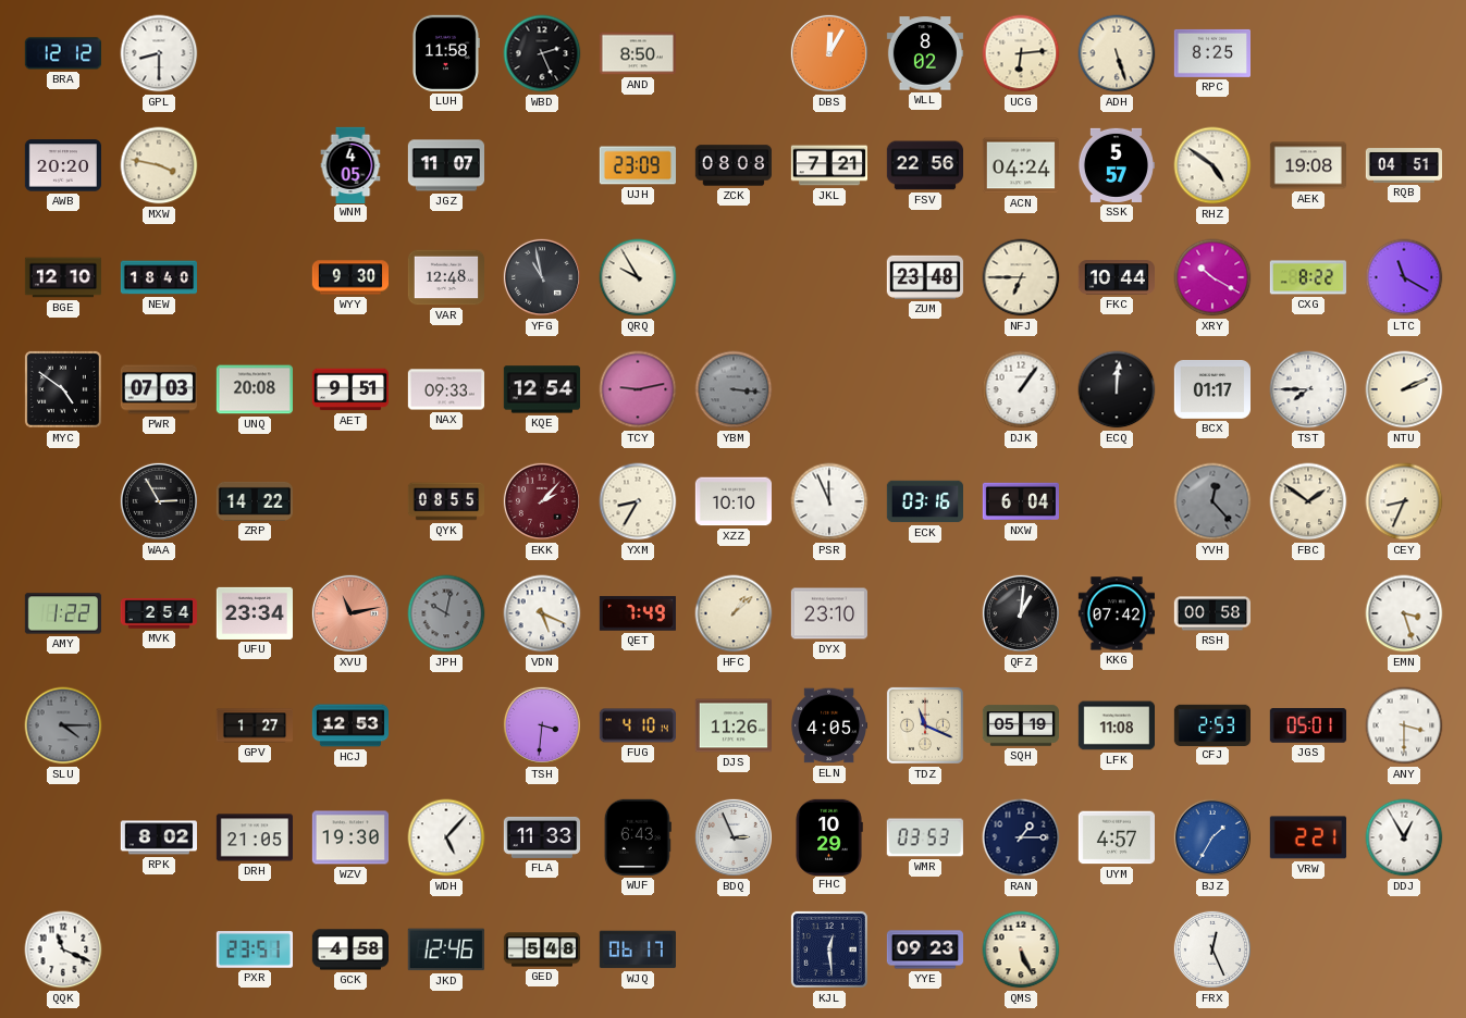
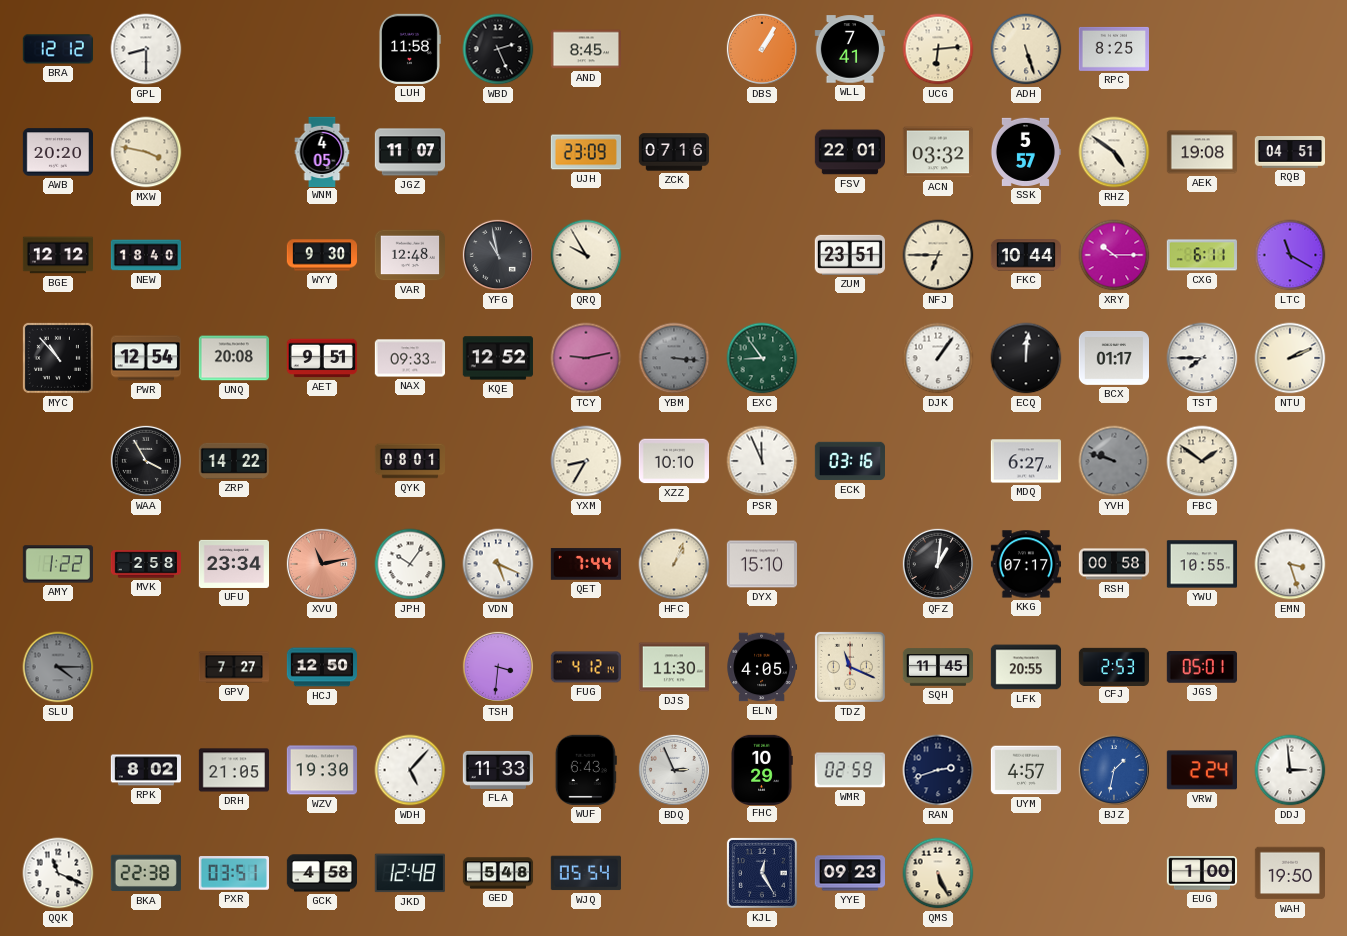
AND: 8:50 -> 8:45
DBS: 12:05 -> 1:05
WLL: 8:02 -> 7:41
ZCK: 08:08 -> 07:16
JKL: 7:21 -> none
FSV: 22:56 -> 22:01
ACN: 04:24 -> 03:32
BGE: 12:10 -> 12:12
ZUM: 23:48 -> 23:51
XRY: 10:20 -> 10:15
CXG: 8:22 -> 6:11
MYC: 4:51 -> 10:53
PWR: 07:03 -> 12:54
KQE: 12:54 -> 12:52
EXC: none -> 8:54
WAA: 2:55 -> 3:55
QYK: 08:55 -> 08:01
EKK: 2:07 -> none
NXW: 6:04 -> none
MDQ: none -> 6:27
YVH: 12:23 -> 9:48
CEY: 8:34 -> none
MVK: 2:54 -> 2:58
JPH: 10:02 -> 10:06
JPH dial: grey -> white
QET: 7:49 -> 7:44
HFC: 1:08 -> 1:04
DYX: 23:10 -> 15:10
KKG: 07:42 -> 07:17
YWU: none -> 10:55
GPV: 1:27 -> 7:27
HCJ: 12:53 -> 12:50
FUG: 4:10 -> 4:12
DJS: 11:26 -> 11:30
SQH: 05:19 -> 11:45
LFK: 11:08 -> 20:55
ANY: 3:30 -> none
WMR: 03:53 -> 02:59
RAN: 1:15 -> 2:42
BJZ: 1:35 -> 1:32
VRW: 2:21 -> 2:24
DDJ: 12:55 -> 2:59
BKA: none -> 22:38
PXR: 23:51 -> 03:51
JKD: 12:46 -> 12:48
WJQ: 06:17 -> 05:54
KJL: 12:29 -> 12:25
FRX: 12:26 -> none
EUG: none -> 1:00
WAH: none -> 19:50
